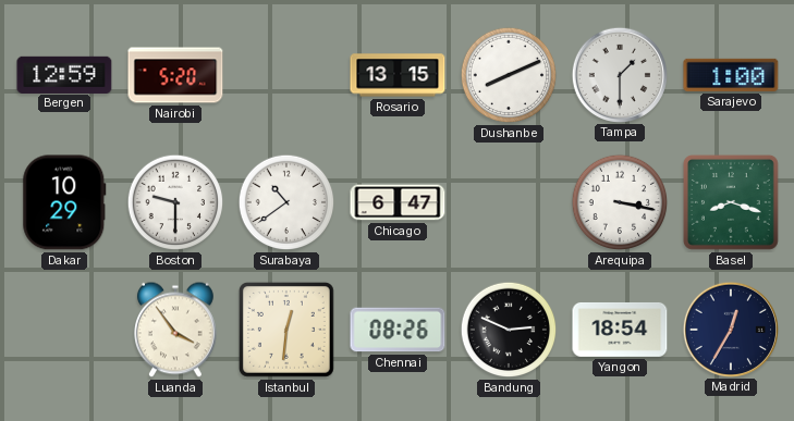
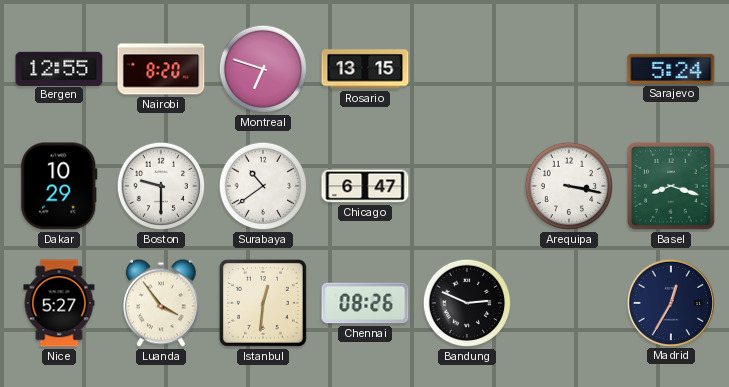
Bergen: 12:59 -> 12:55
Nairobi: 5:20 -> 8:20
Montreal: none -> 6:48
Dushanbe: 8:11 -> none
Tampa: 1:30 -> none
Sarajevo: 1:00 -> 5:24
Nice: none -> 5:27
Yangon: 18:54 -> none
